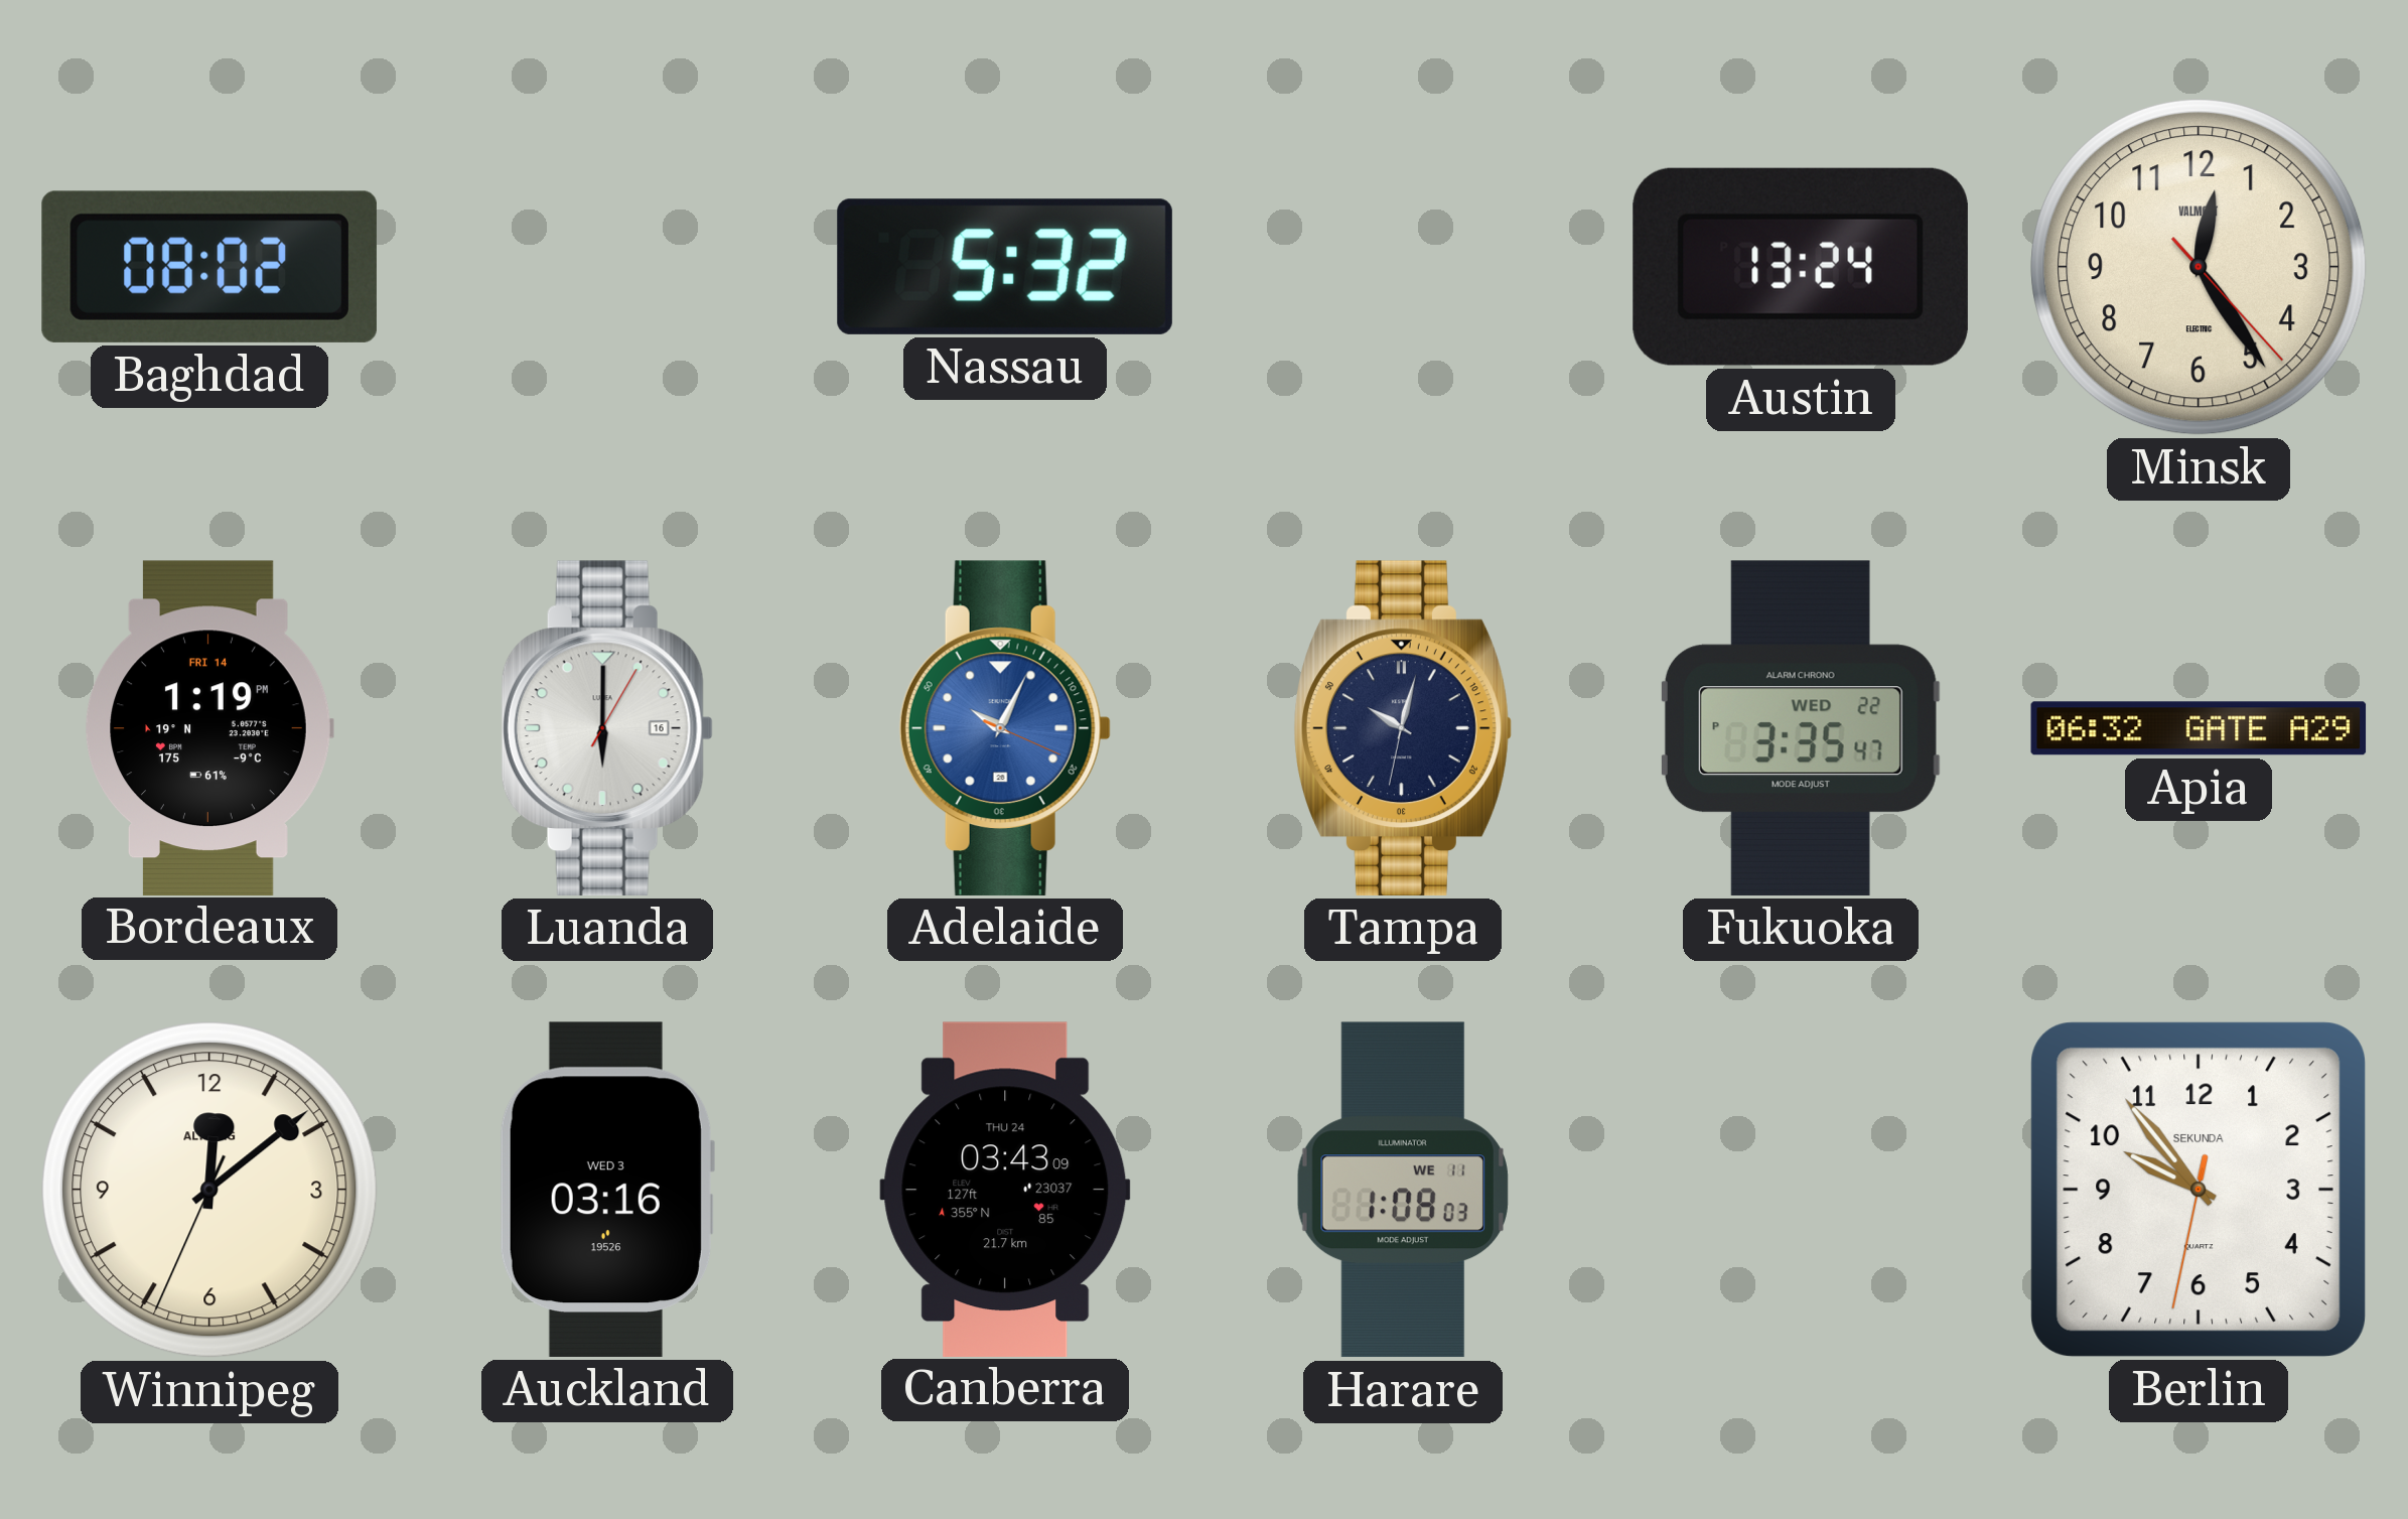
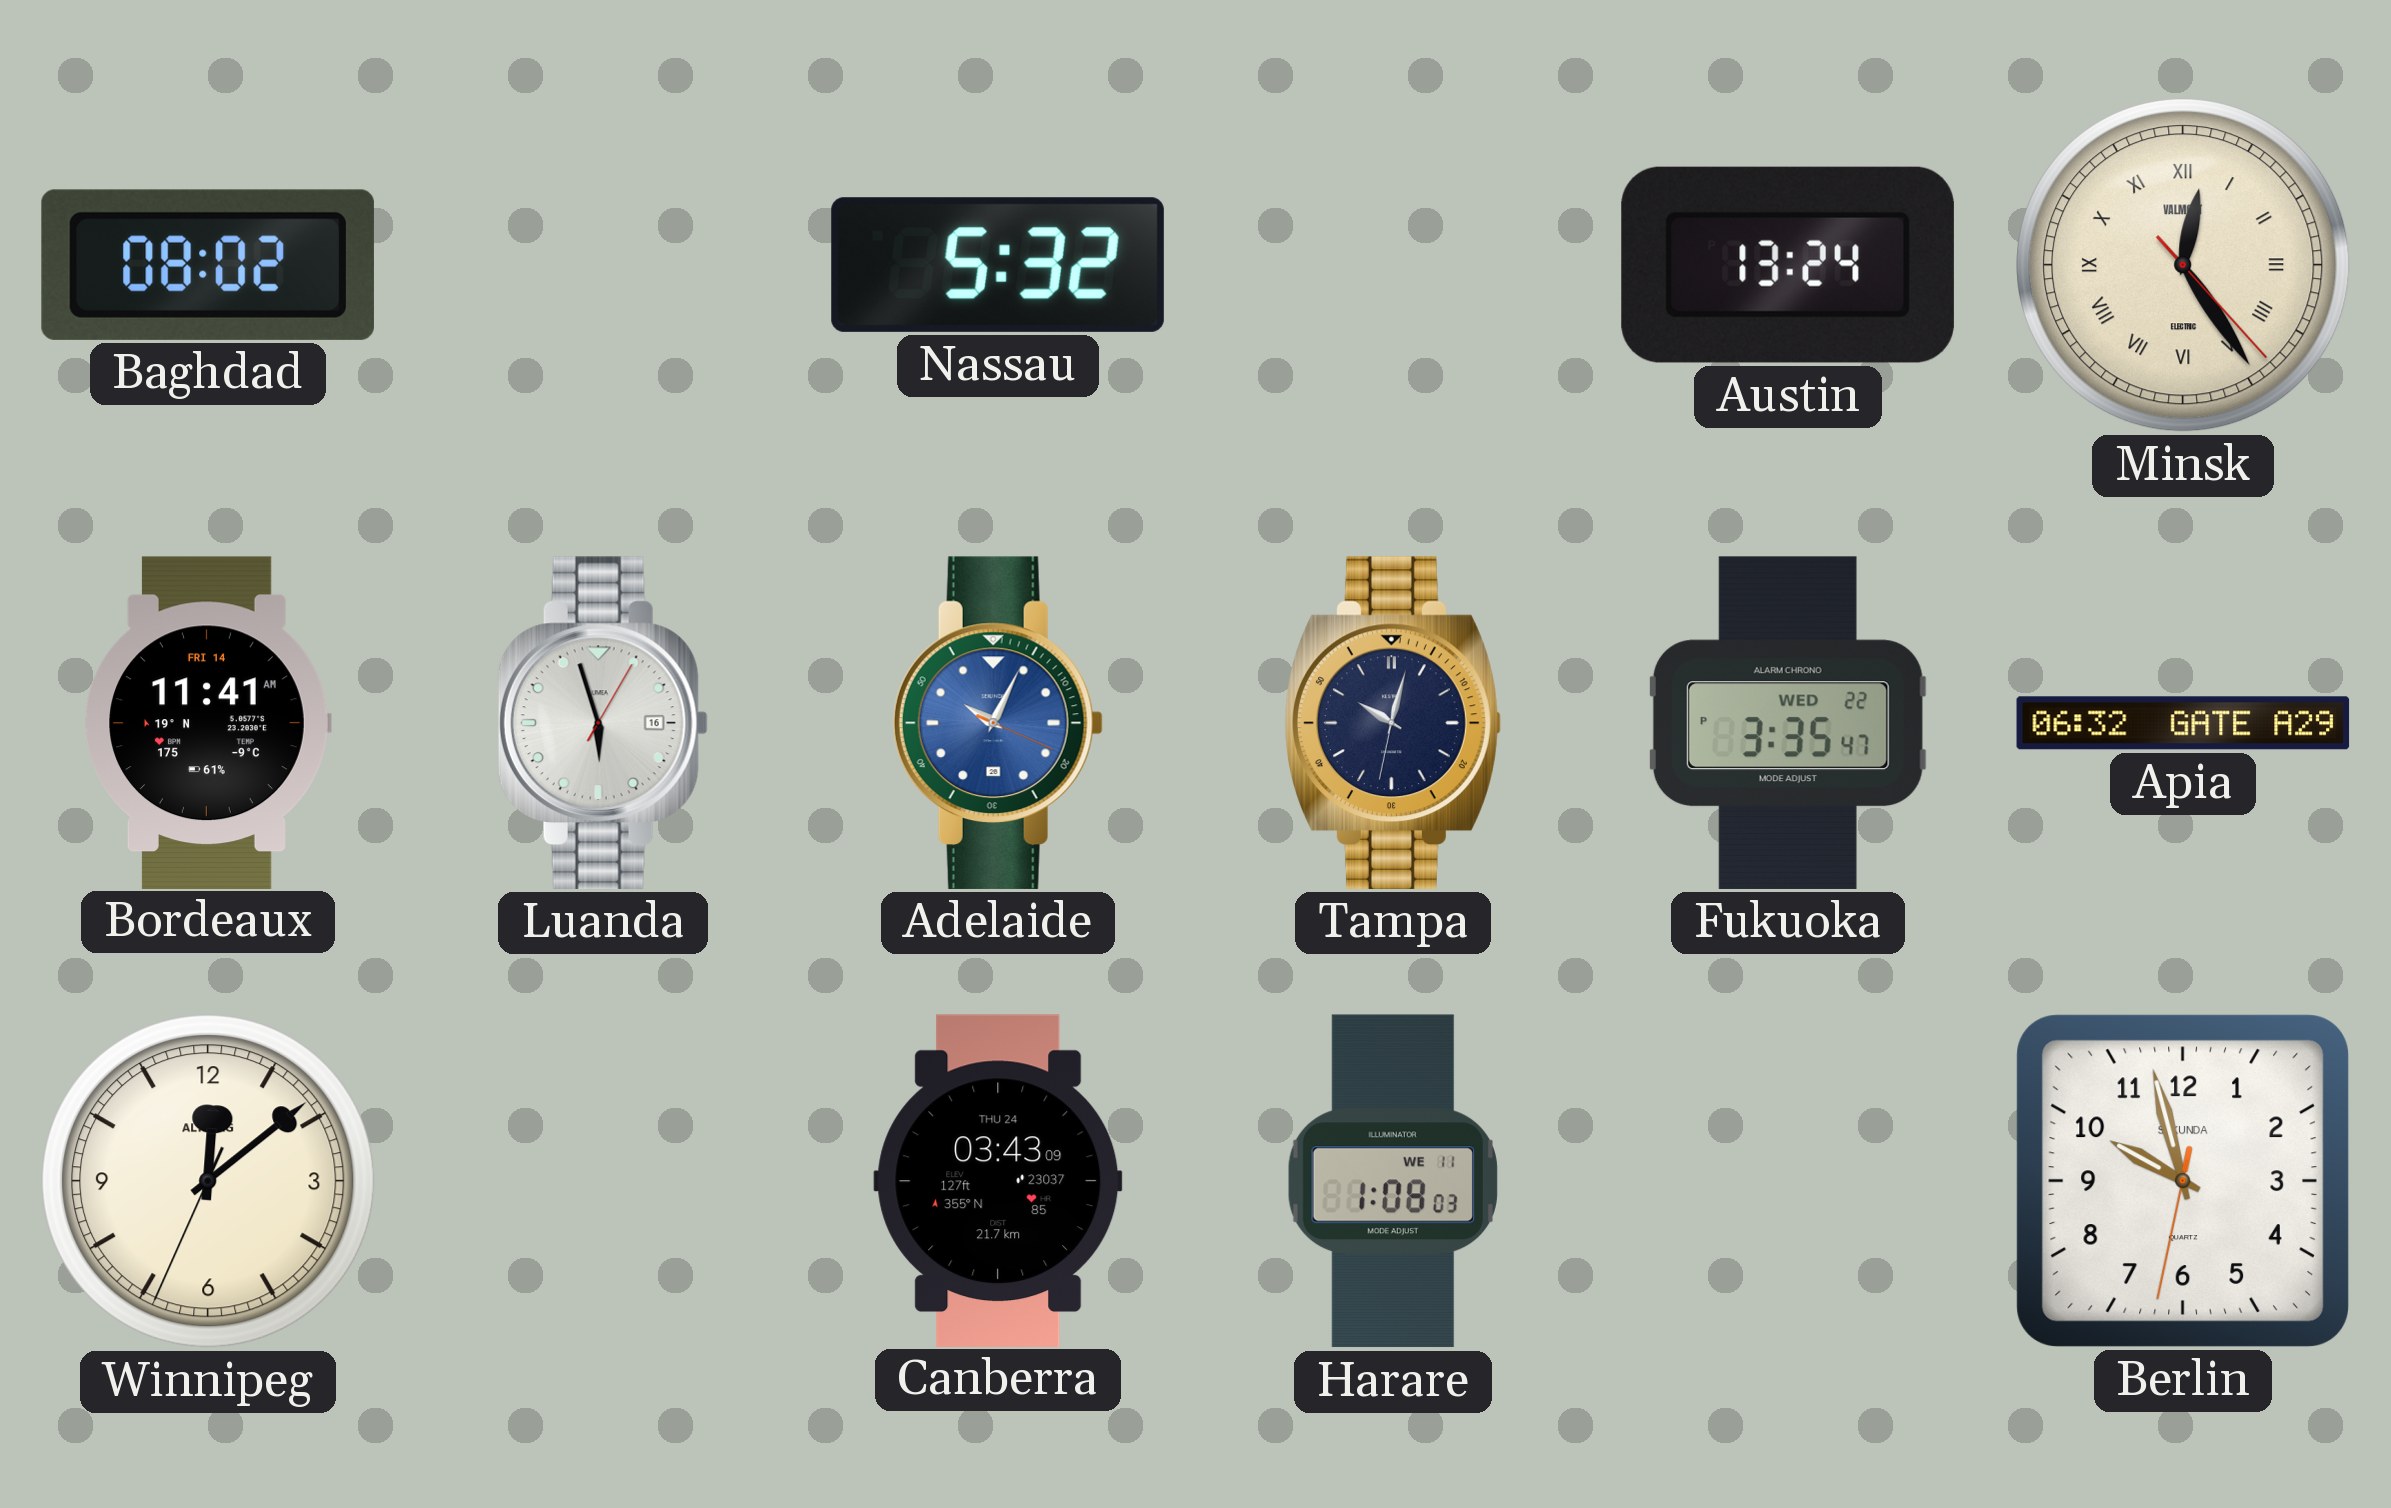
Minsk numerals: Arabic -> Roman
Bordeaux: 1:19 -> 11:41
Luanda: 6:00 -> 5:57
Auckland: 03:16 -> none
Berlin: 9:53 -> 9:57
